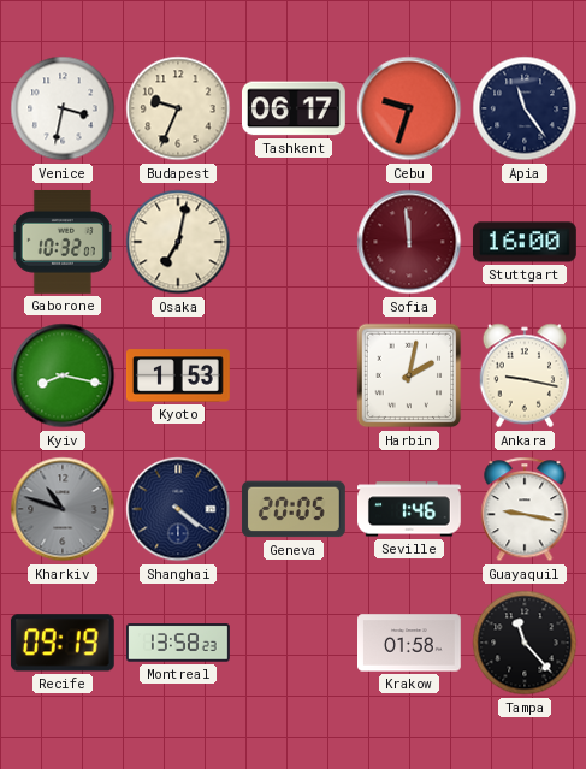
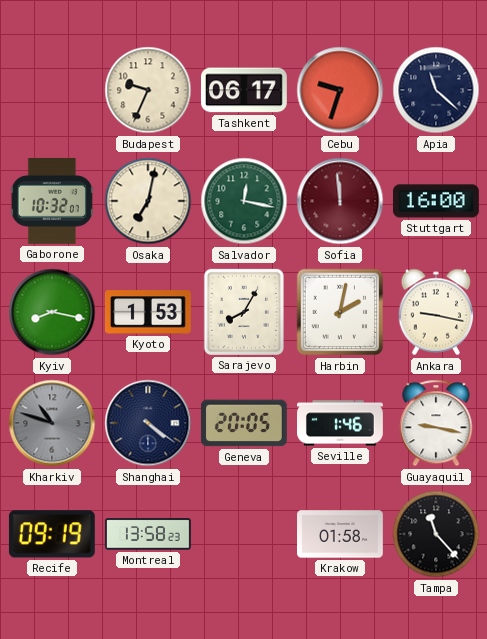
Venice: 3:32 -> none
Apia: 11:24 -> 11:22
Salvador: none -> 12:17
Sarajevo: none -> 8:05
